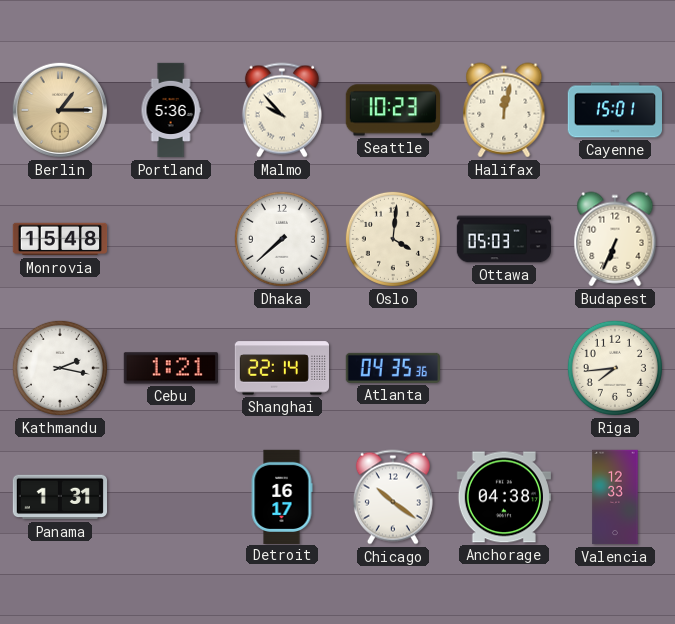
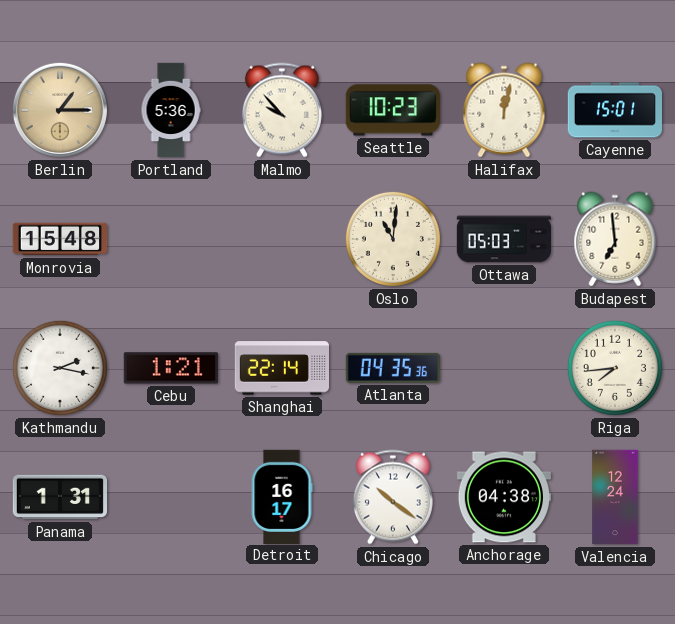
Dhaka: 7:38 -> none
Oslo: 4:01 -> 11:01
Budapest: 6:34 -> 6:59
Valencia: 12:33 -> 12:24
